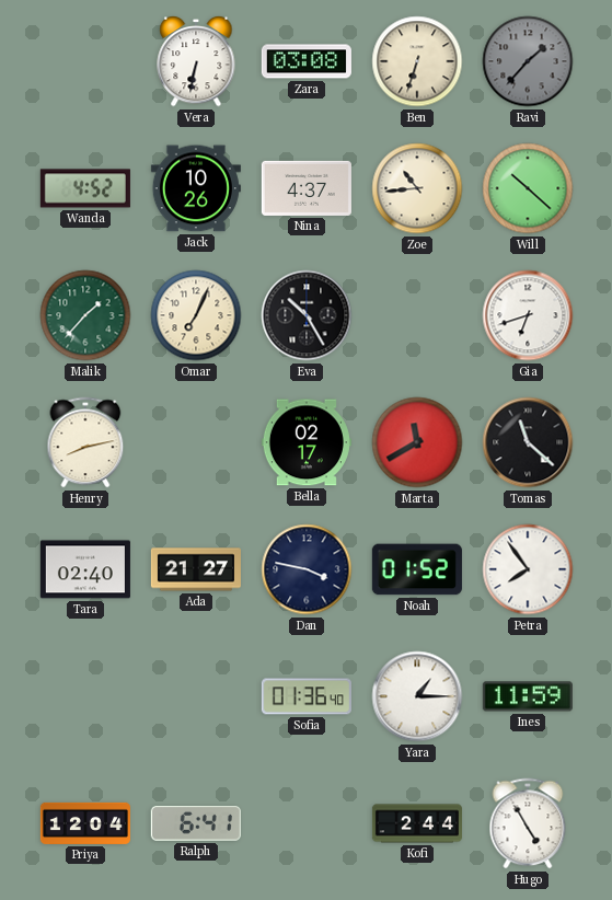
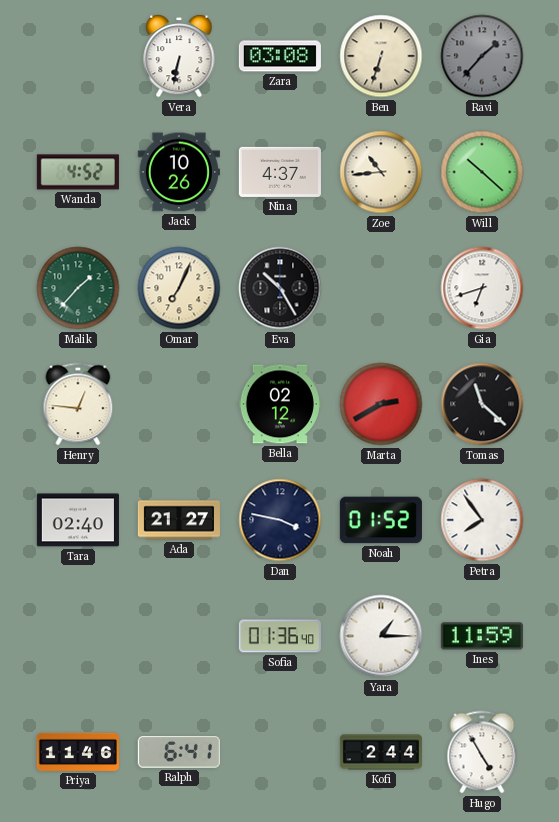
Henry: 8:13 -> 12:46
Bella: 02:17 -> 02:12
Marta: 11:40 -> 2:40
Priya: 12:04 -> 11:46
